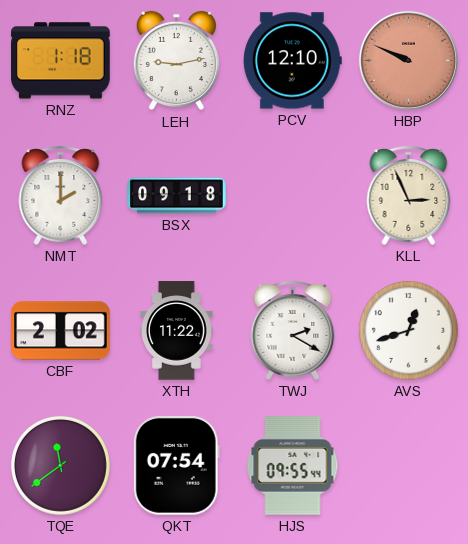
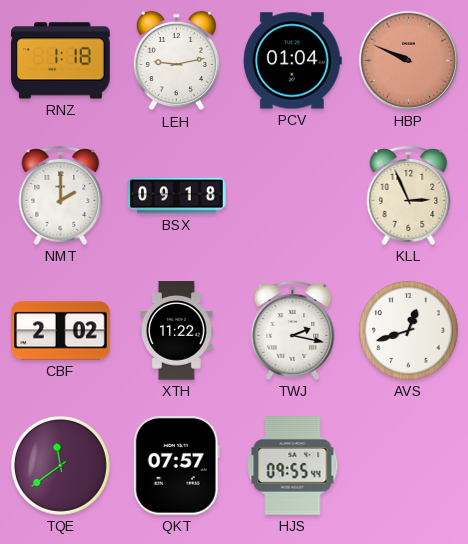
PCV: 12:10 -> 01:04
TWJ: 2:20 -> 2:17
QKT: 07:54 -> 07:57
